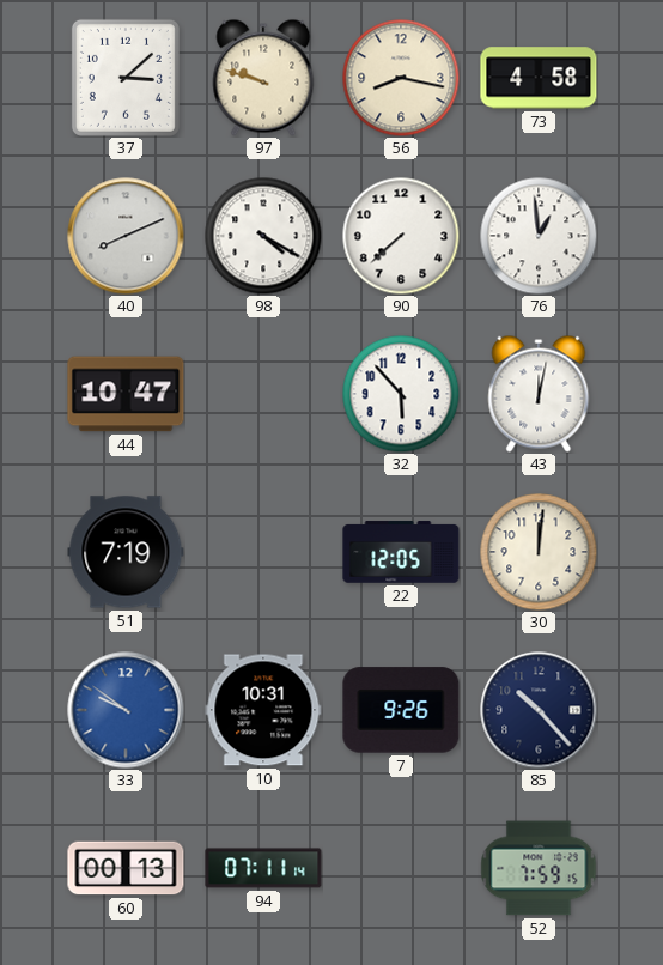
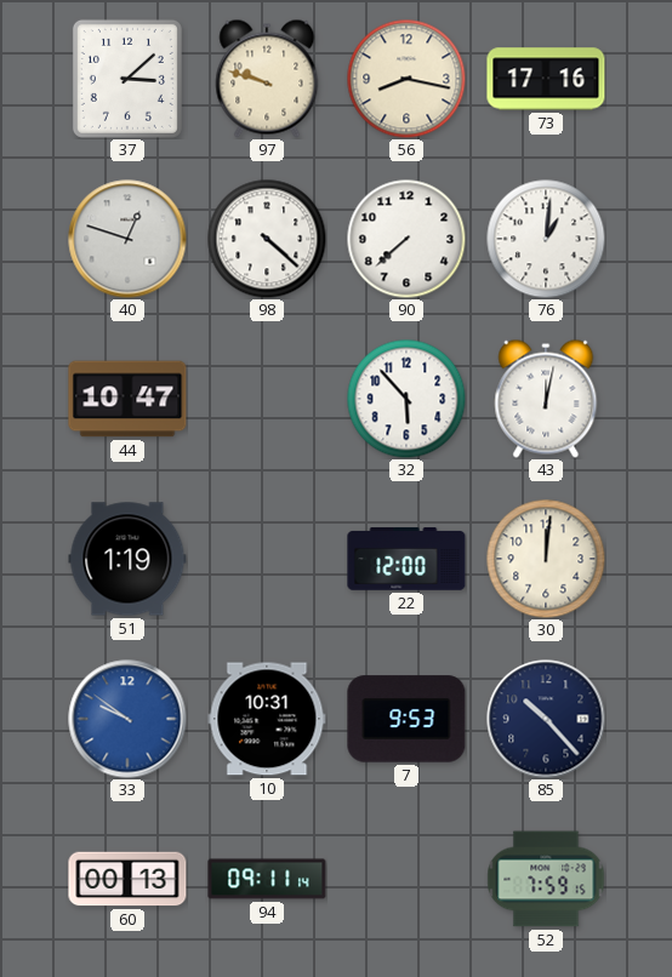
73: 4:58 -> 17:16
40: 8:11 -> 12:48
98: 4:20 -> 4:22
76: 12:59 -> 1:01
51: 7:19 -> 1:19
22: 12:05 -> 12:00
7: 9:26 -> 9:53
94: 07:11 -> 09:11
